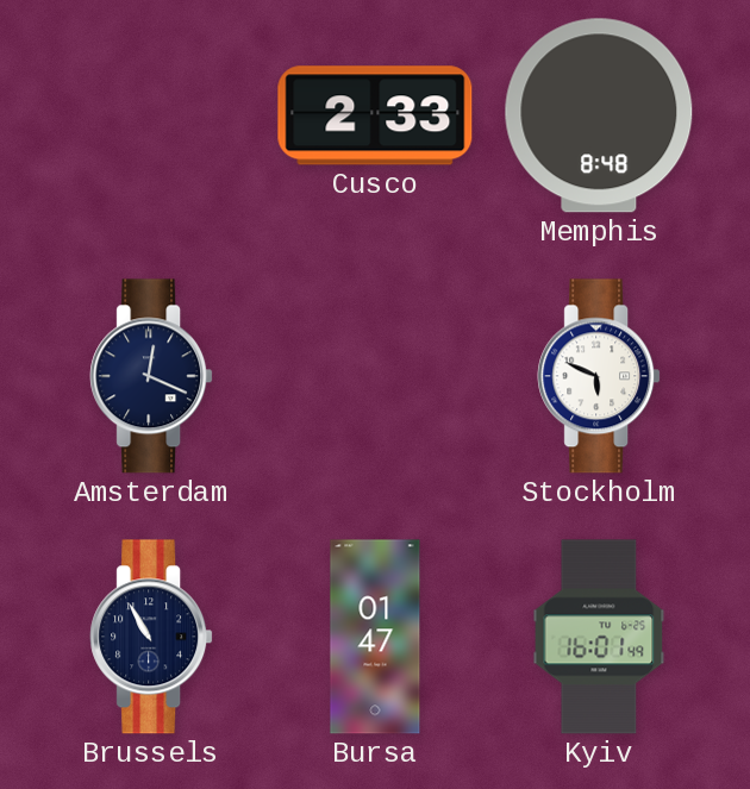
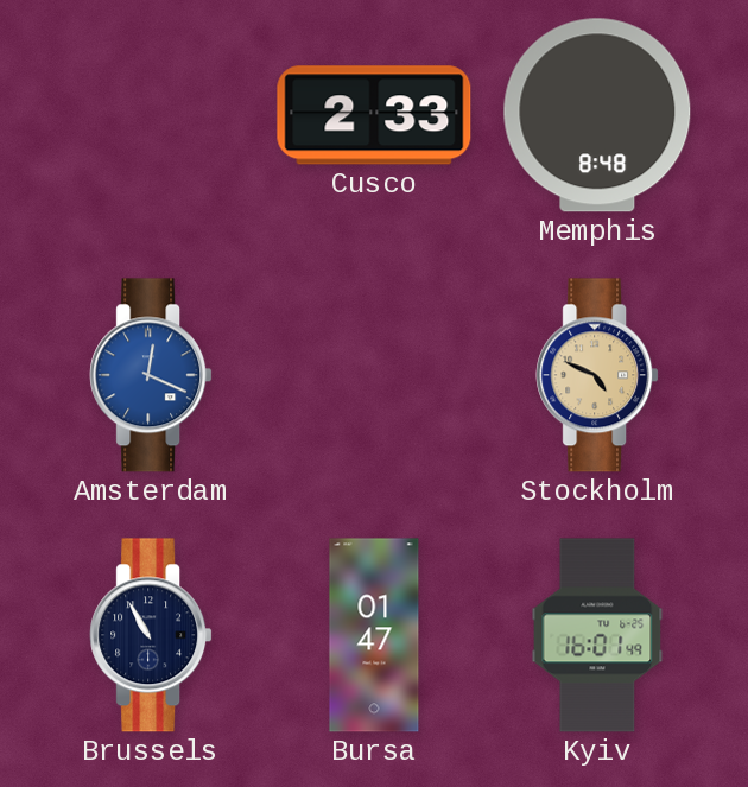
Amsterdam dial: navy -> blue
Stockholm: 5:49 -> 4:49
Stockholm dial: white -> champagne
